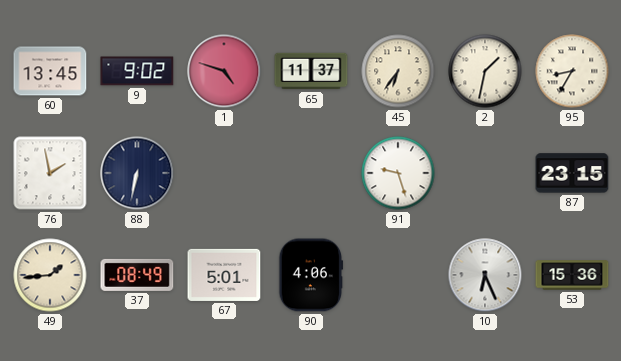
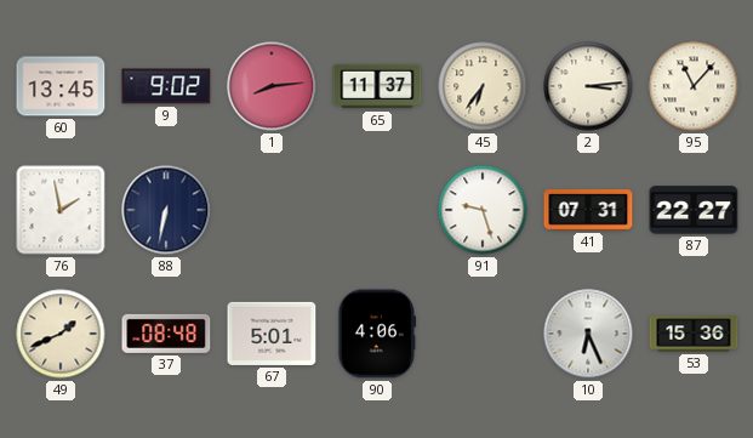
1: 4:48 -> 8:14
2: 1:32 -> 3:14
95: 8:35 -> 11:07
41: none -> 07:31
87: 23:15 -> 22:27
49: 1:44 -> 1:41
37: 08:49 -> 08:48
